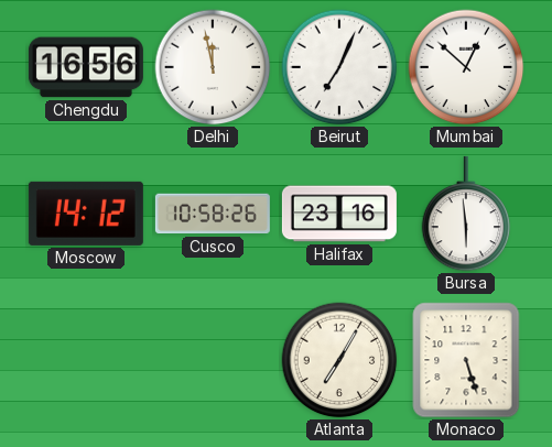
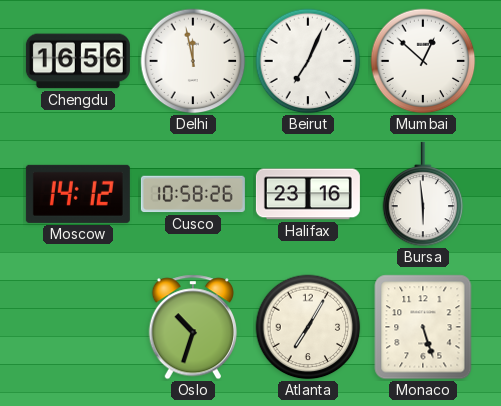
Oslo: none -> 10:33
